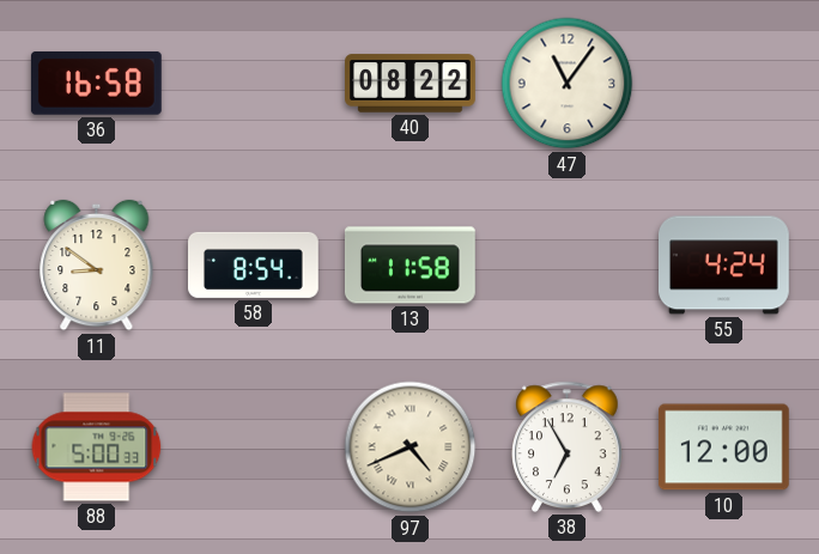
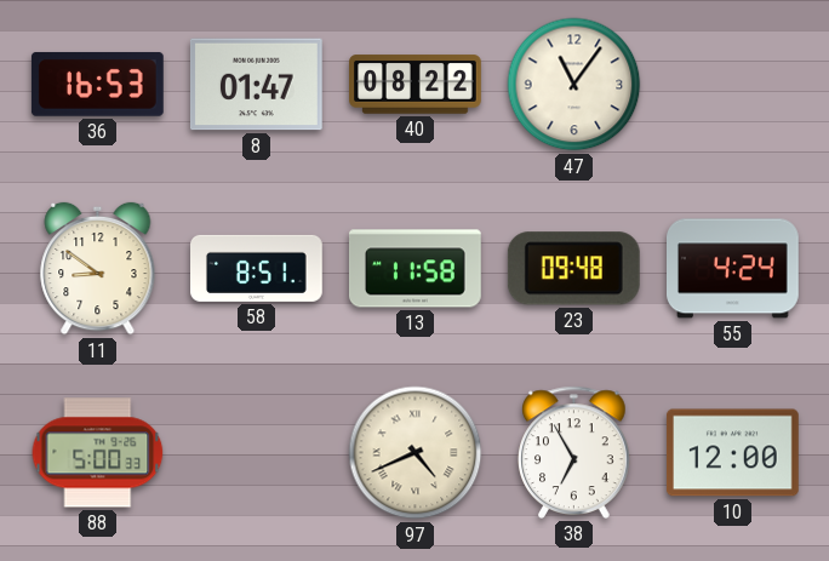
36: 16:58 -> 16:53
8: none -> 01:47
58: 8:54 -> 8:51
23: none -> 09:48
